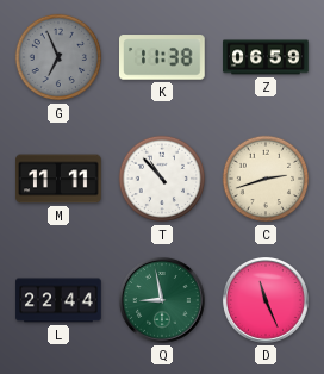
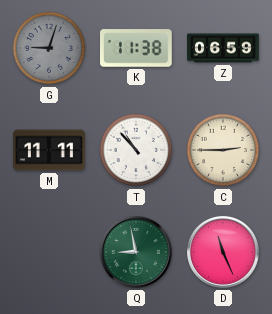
G: 6:56 -> 9:03
C: 2:42 -> 2:45
L: 22:44 -> none
